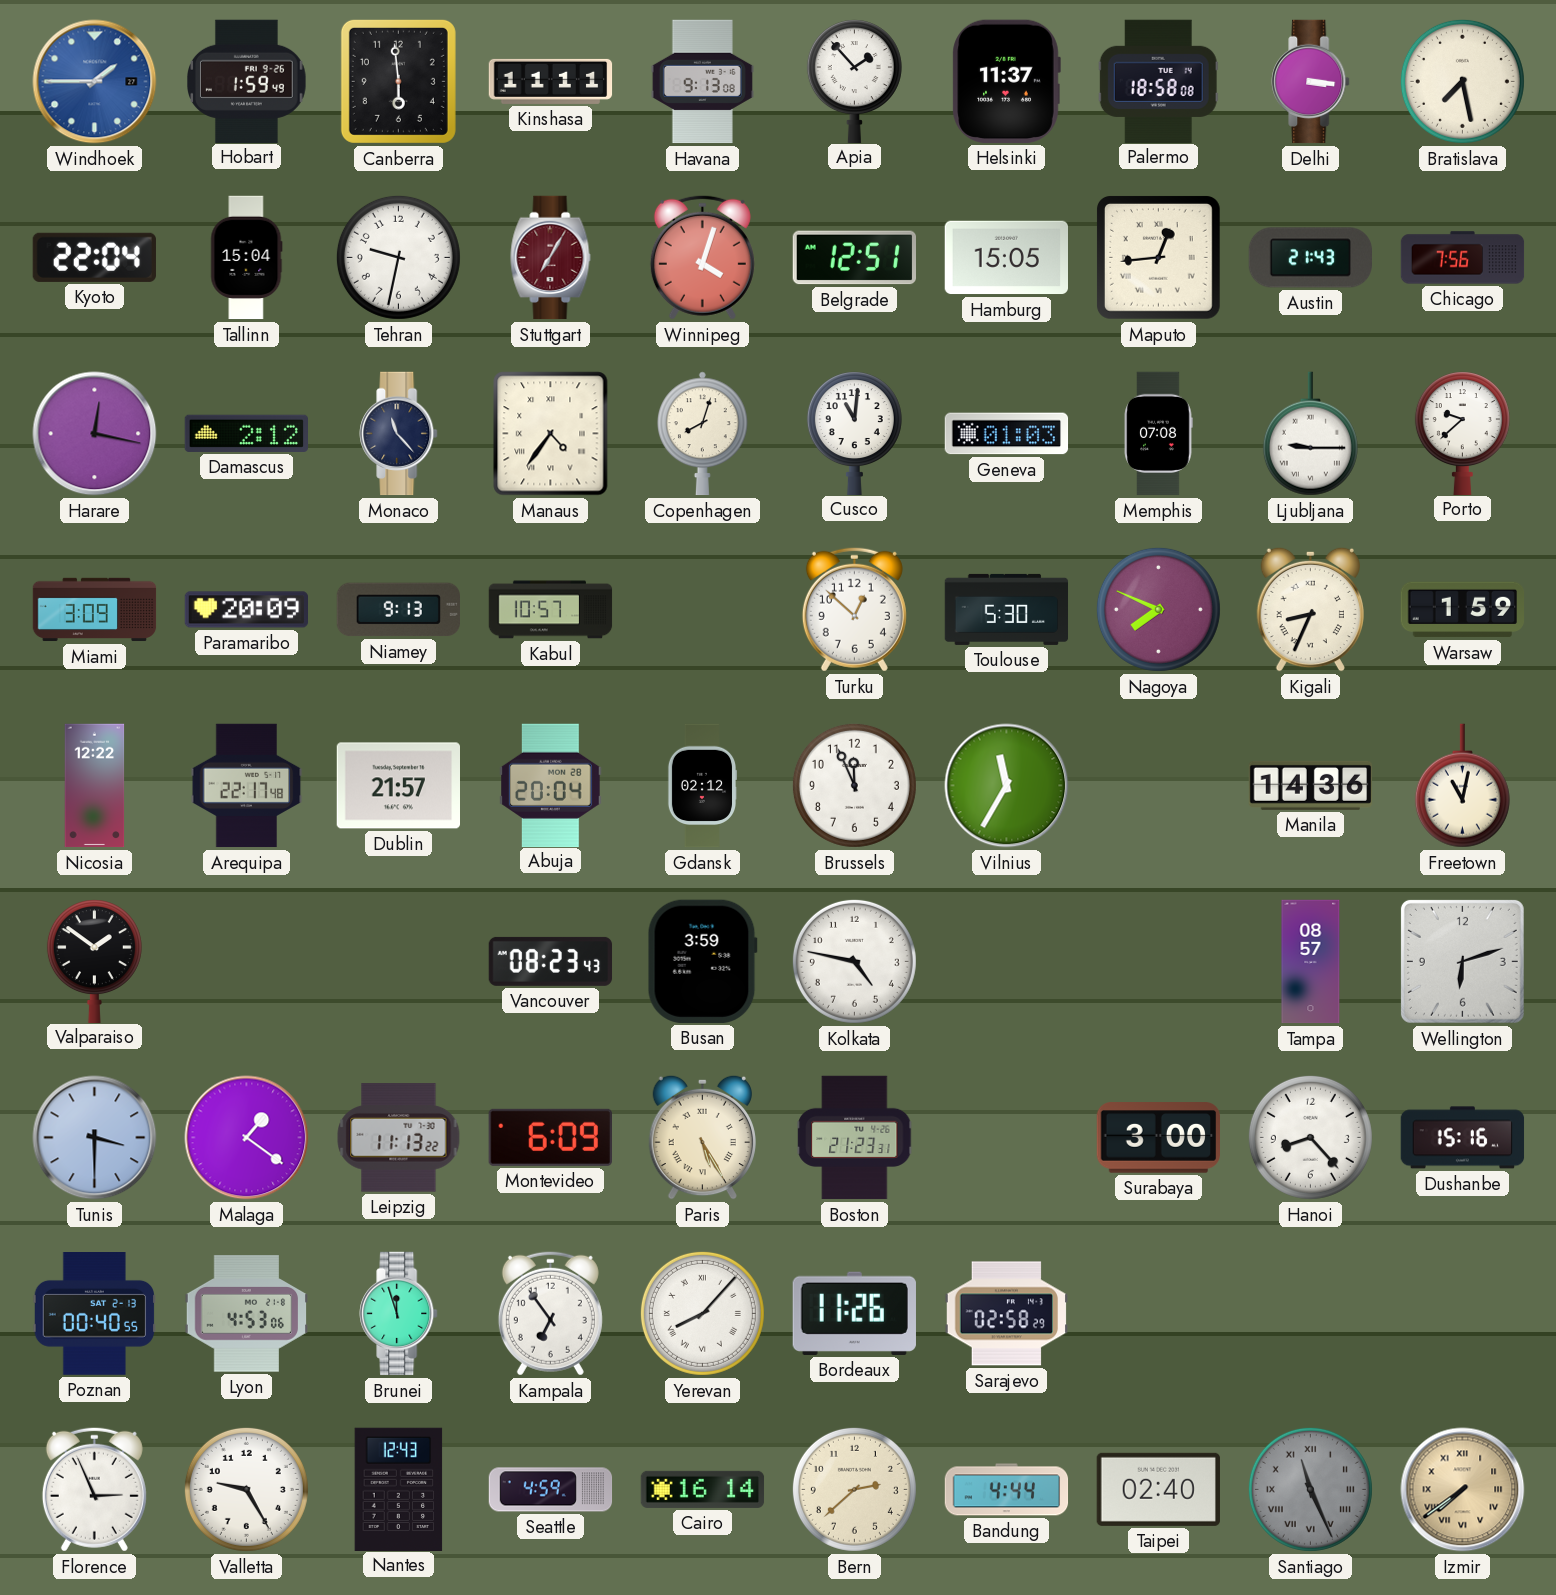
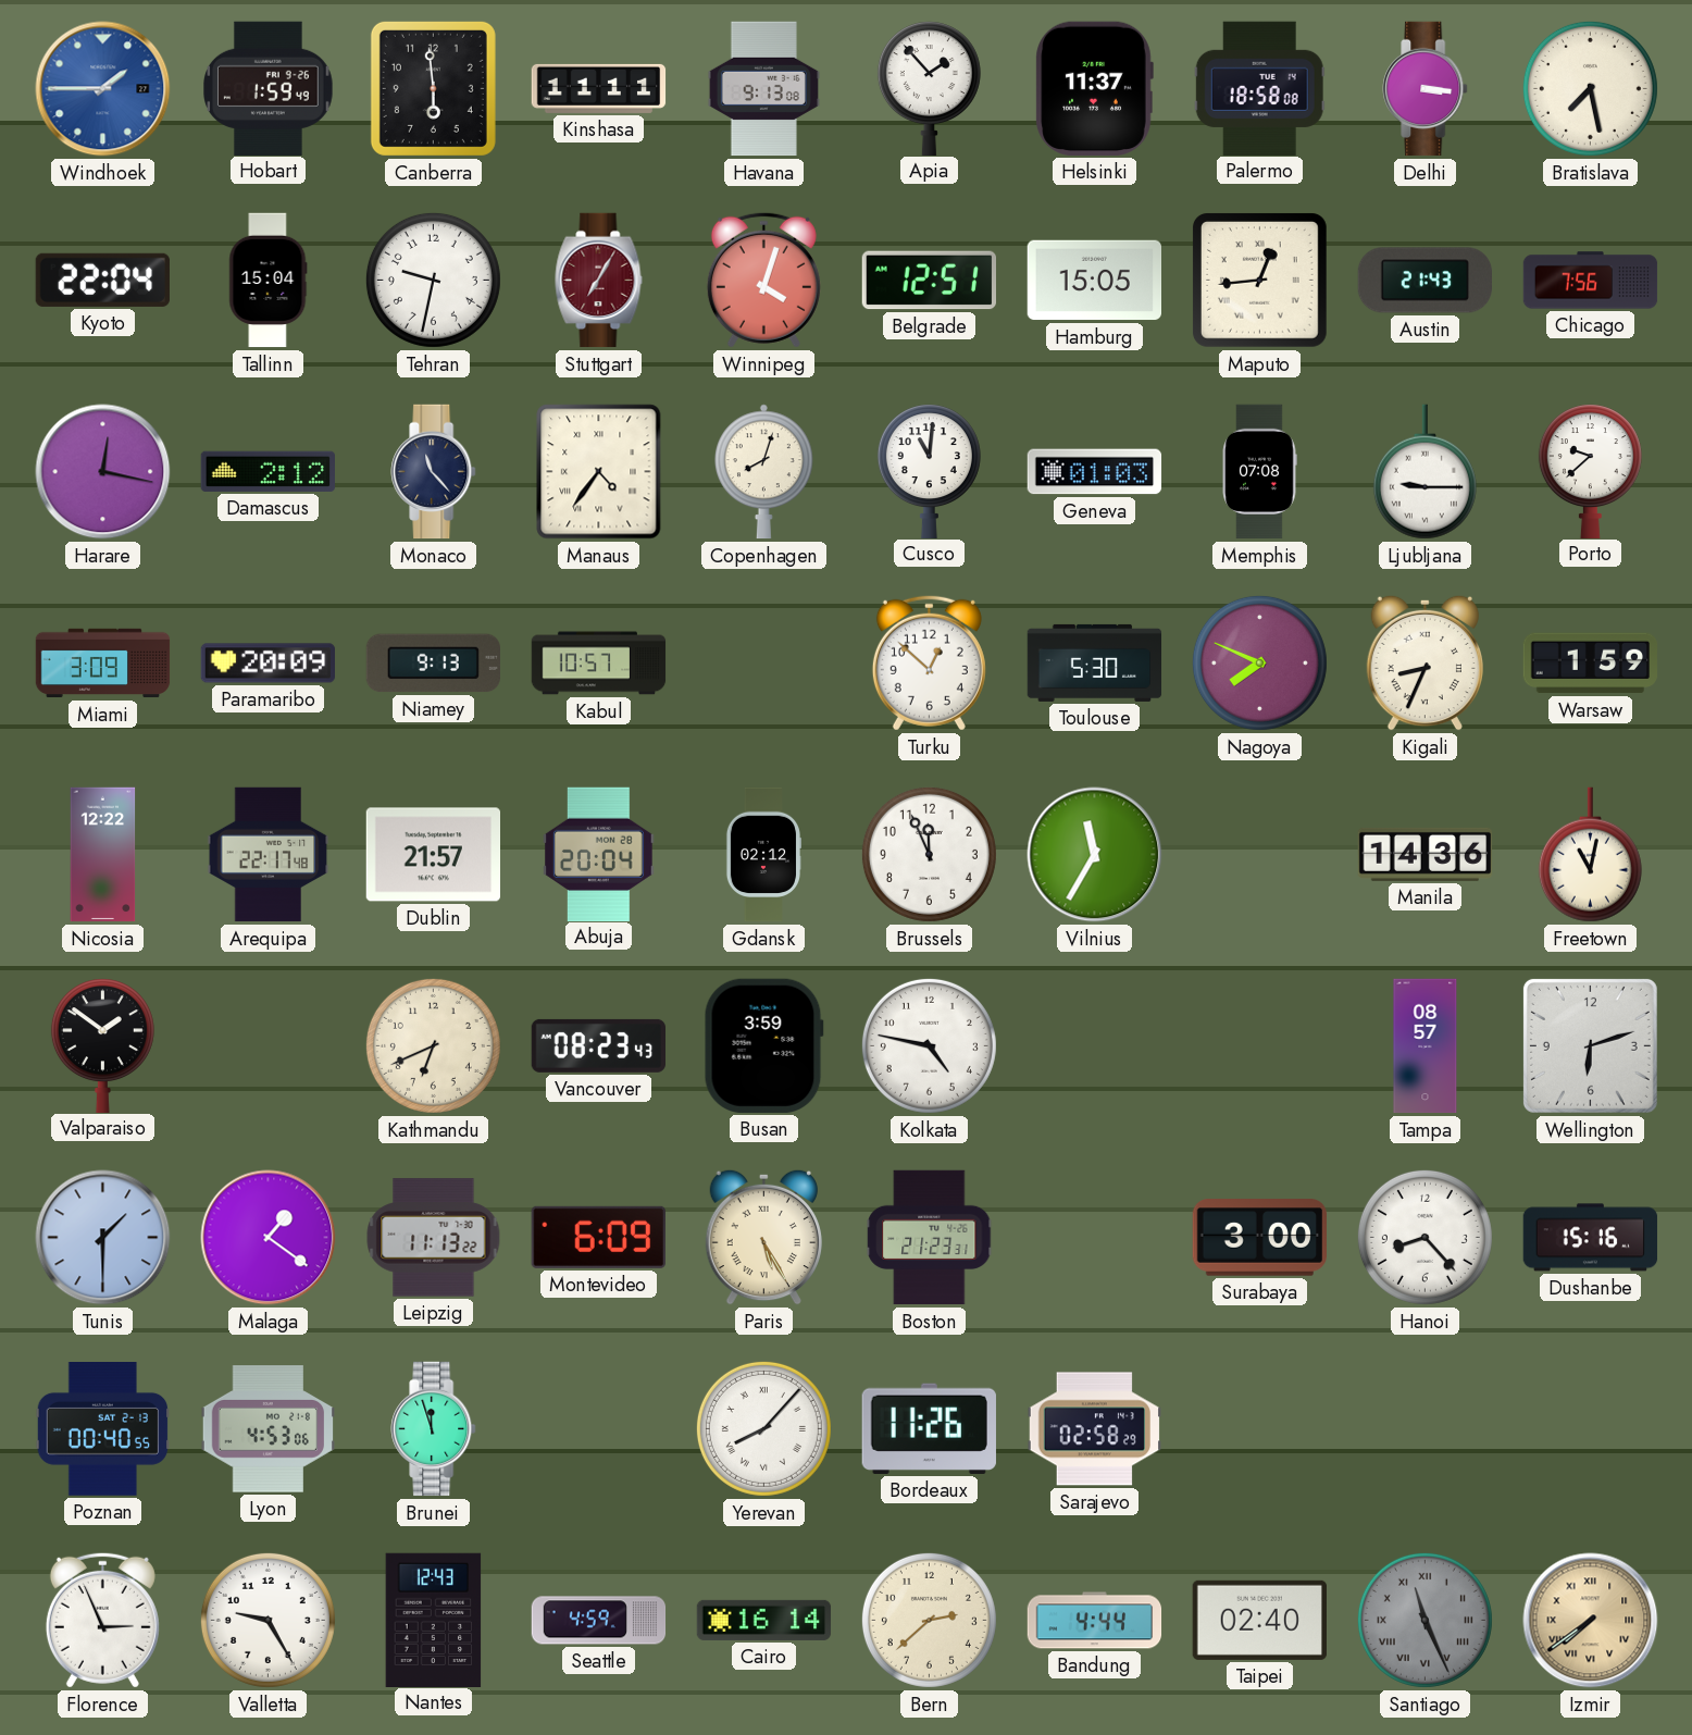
Kathmandu: none -> 6:41
Tunis: 3:30 -> 1:30
Kampala: 6:54 -> none
